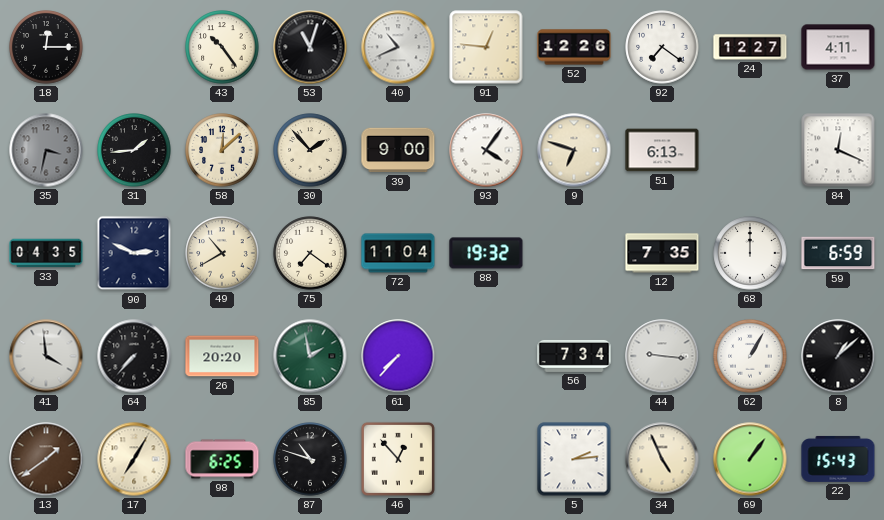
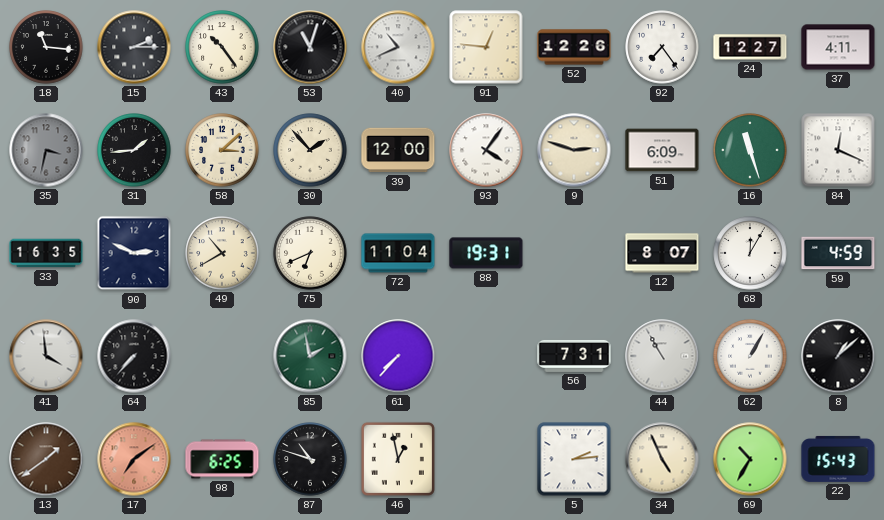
18: 12:15 -> 11:16
15: none -> 2:15
92: 7:21 -> 7:24
58: 12:08 -> 3:08
39: 9:00 -> 12:00
9: 6:48 -> 2:48
51: 6:13 -> 6:09
16: none -> 11:27
33: 04:35 -> 16:35
75: 7:21 -> 6:41
88: 19:32 -> 19:31
12: 7:35 -> 8:07
68: 12:00 -> 12:05
59: 6:59 -> 4:59
26: 20:20 -> none
56: 7:34 -> 7:31
44: 9:16 -> 10:55
17: 7:05 -> 7:09
17 dial: cream -> salmon
46: 12:53 -> 12:58
69: 1:06 -> 10:35
